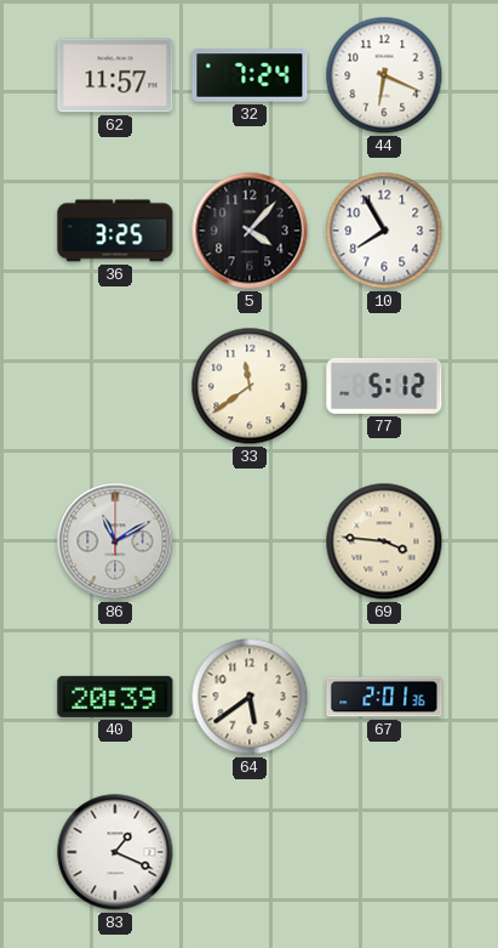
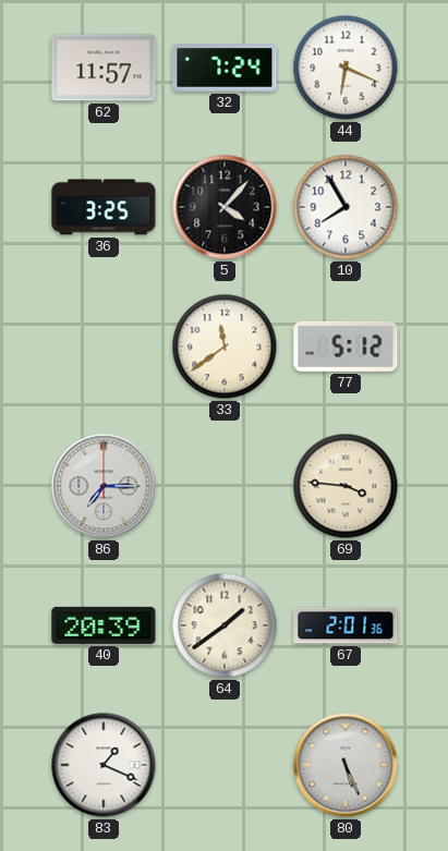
86: 11:10 -> 7:15
64: 5:39 -> 1:39
80: none -> 5:26
